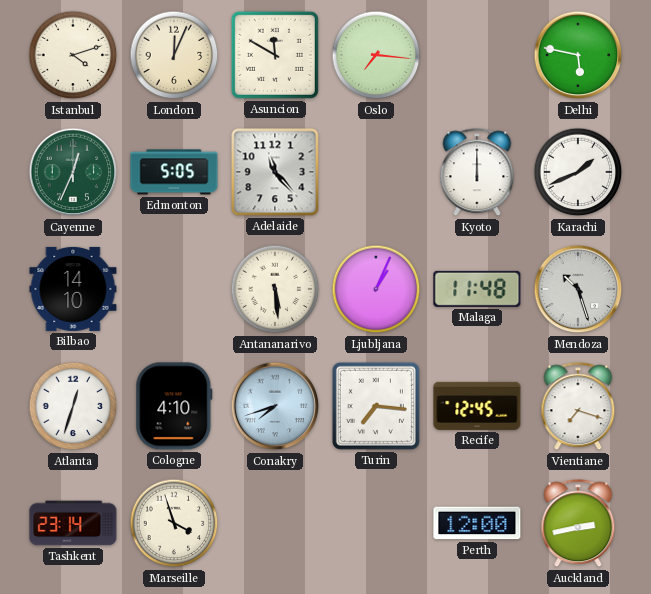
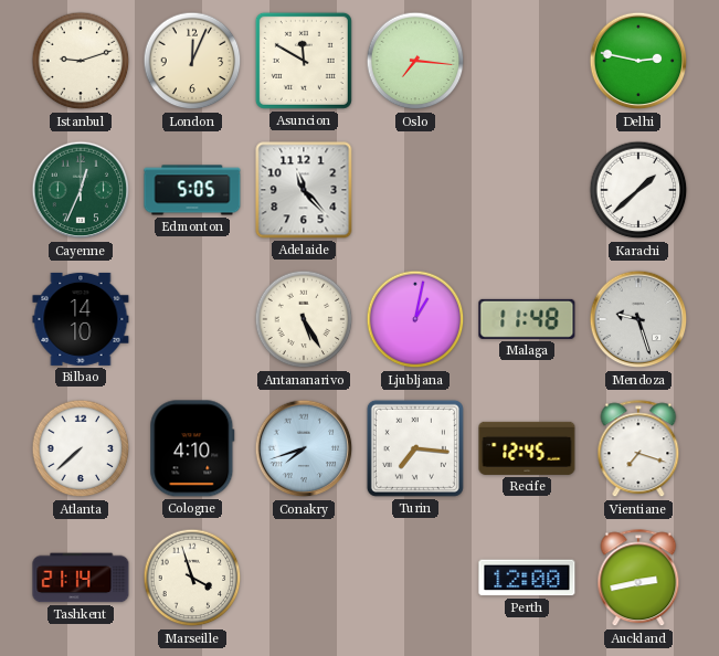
Istanbul: 4:12 -> 9:12
Delhi: 5:47 -> 2:47
Kyoto: 12:00 -> none
Karachi: 1:41 -> 1:38
Antananarivo: 5:29 -> 5:25
Ljubljana: 1:04 -> 1:02
Mendoza: 10:27 -> 9:27
Atlanta: 12:33 -> 7:38
Tashkent: 23:14 -> 21:14
